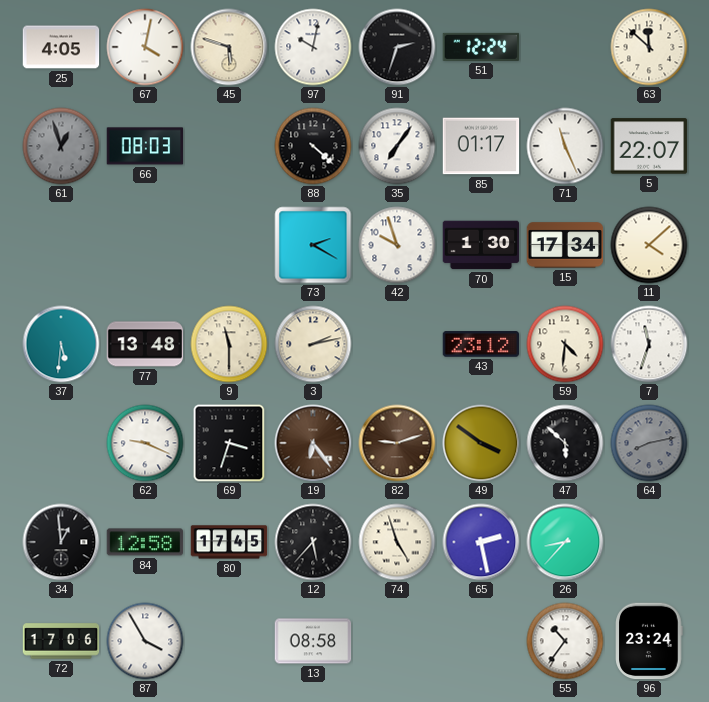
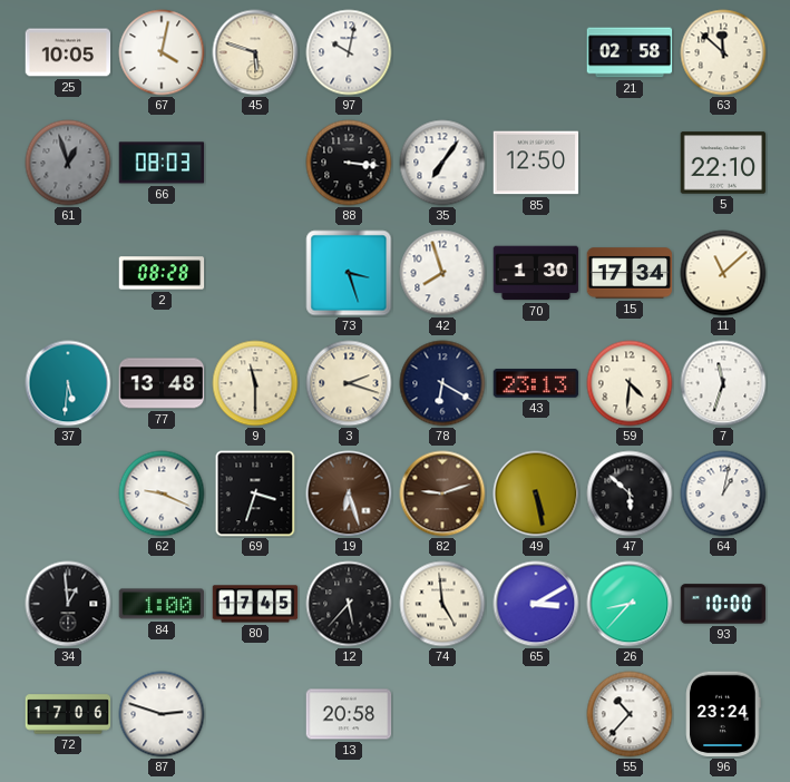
25: 4:05 -> 10:05
91: 2:33 -> none
51: 12:24 -> none
21: none -> 02:58
88: 4:22 -> 3:16
85: 01:17 -> 12:50
71: 11:26 -> none
5: 22:07 -> 22:10
2: none -> 08:28
73: 2:20 -> 3:27
42: 9:57 -> 7:57
11: 4:08 -> 11:08
3: 2:13 -> 2:18
78: none -> 6:20
43: 23:12 -> 23:13
19: 6:24 -> 6:27
49: 3:51 -> 5:28
64: 8:13 -> 1:02
64 dial: grey -> white
84: 12:58 -> 1:00
74: 4:57 -> 4:59
65: 2:28 -> 3:10
93: none -> 10:00
87: 3:55 -> 2:48
13: 08:58 -> 20:58
55: 10:36 -> 10:37
